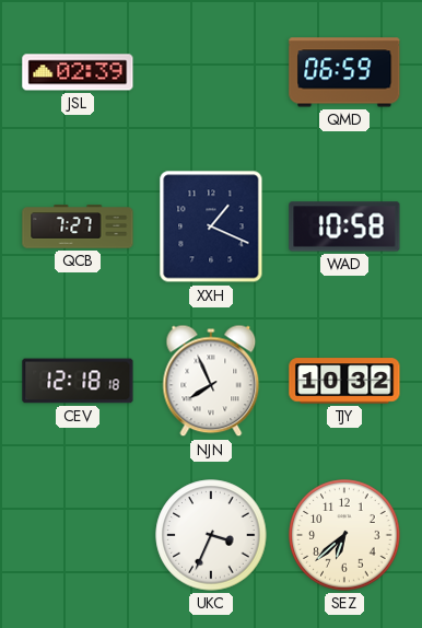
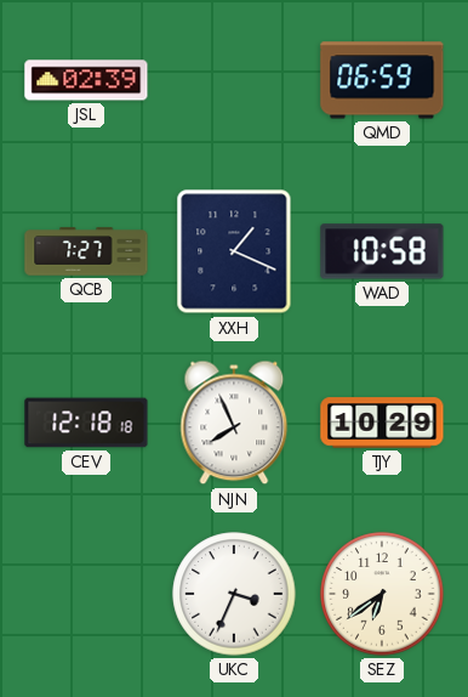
TJY: 10:32 -> 10:29
SEZ: 6:38 -> 6:39
